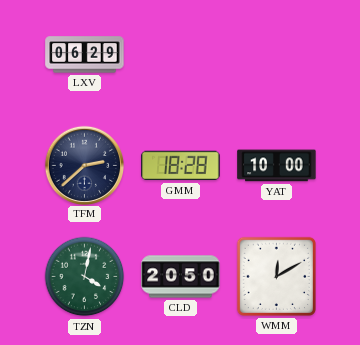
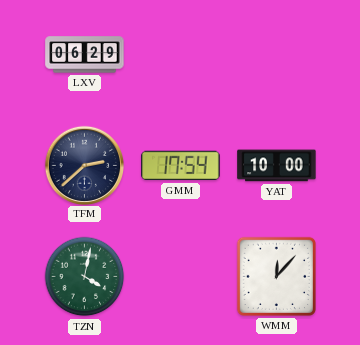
GMM: 18:28 -> 17:54
CLD: 20:50 -> none
WMM: 12:10 -> 12:07
